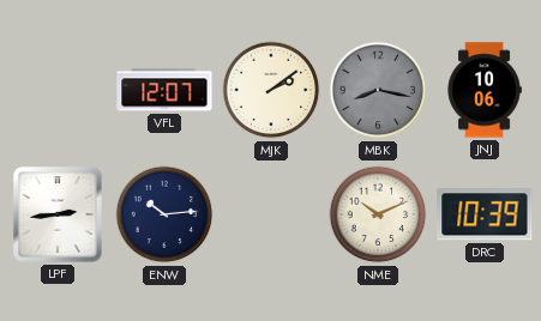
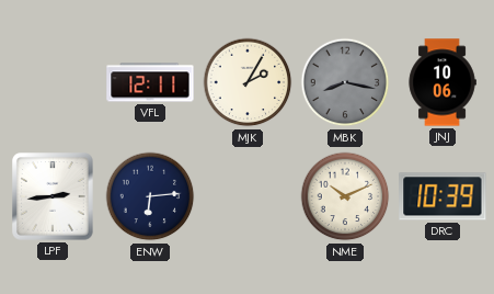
VFL: 12:07 -> 12:11
MJK: 2:09 -> 2:05
ENW: 10:14 -> 6:14
